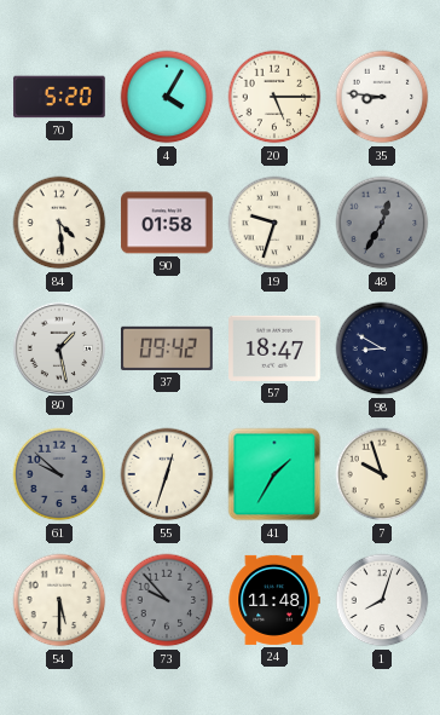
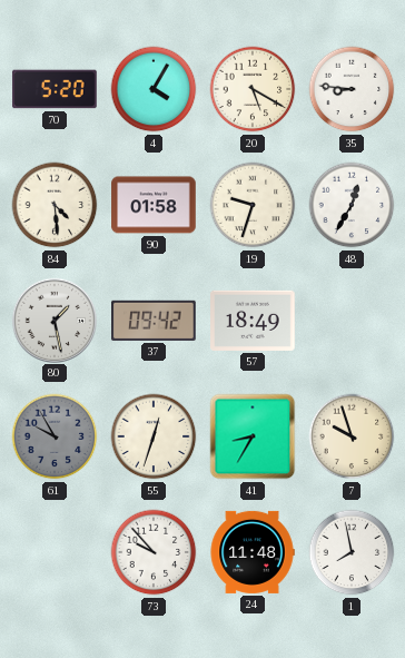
20: 5:15 -> 5:20
48 dial: grey -> white
57: 18:47 -> 18:49
98: 8:50 -> none
61: 9:52 -> 9:55
41: 1:35 -> 8:35
54: 5:30 -> none
73 dial: grey -> white
1: 8:03 -> 7:58
